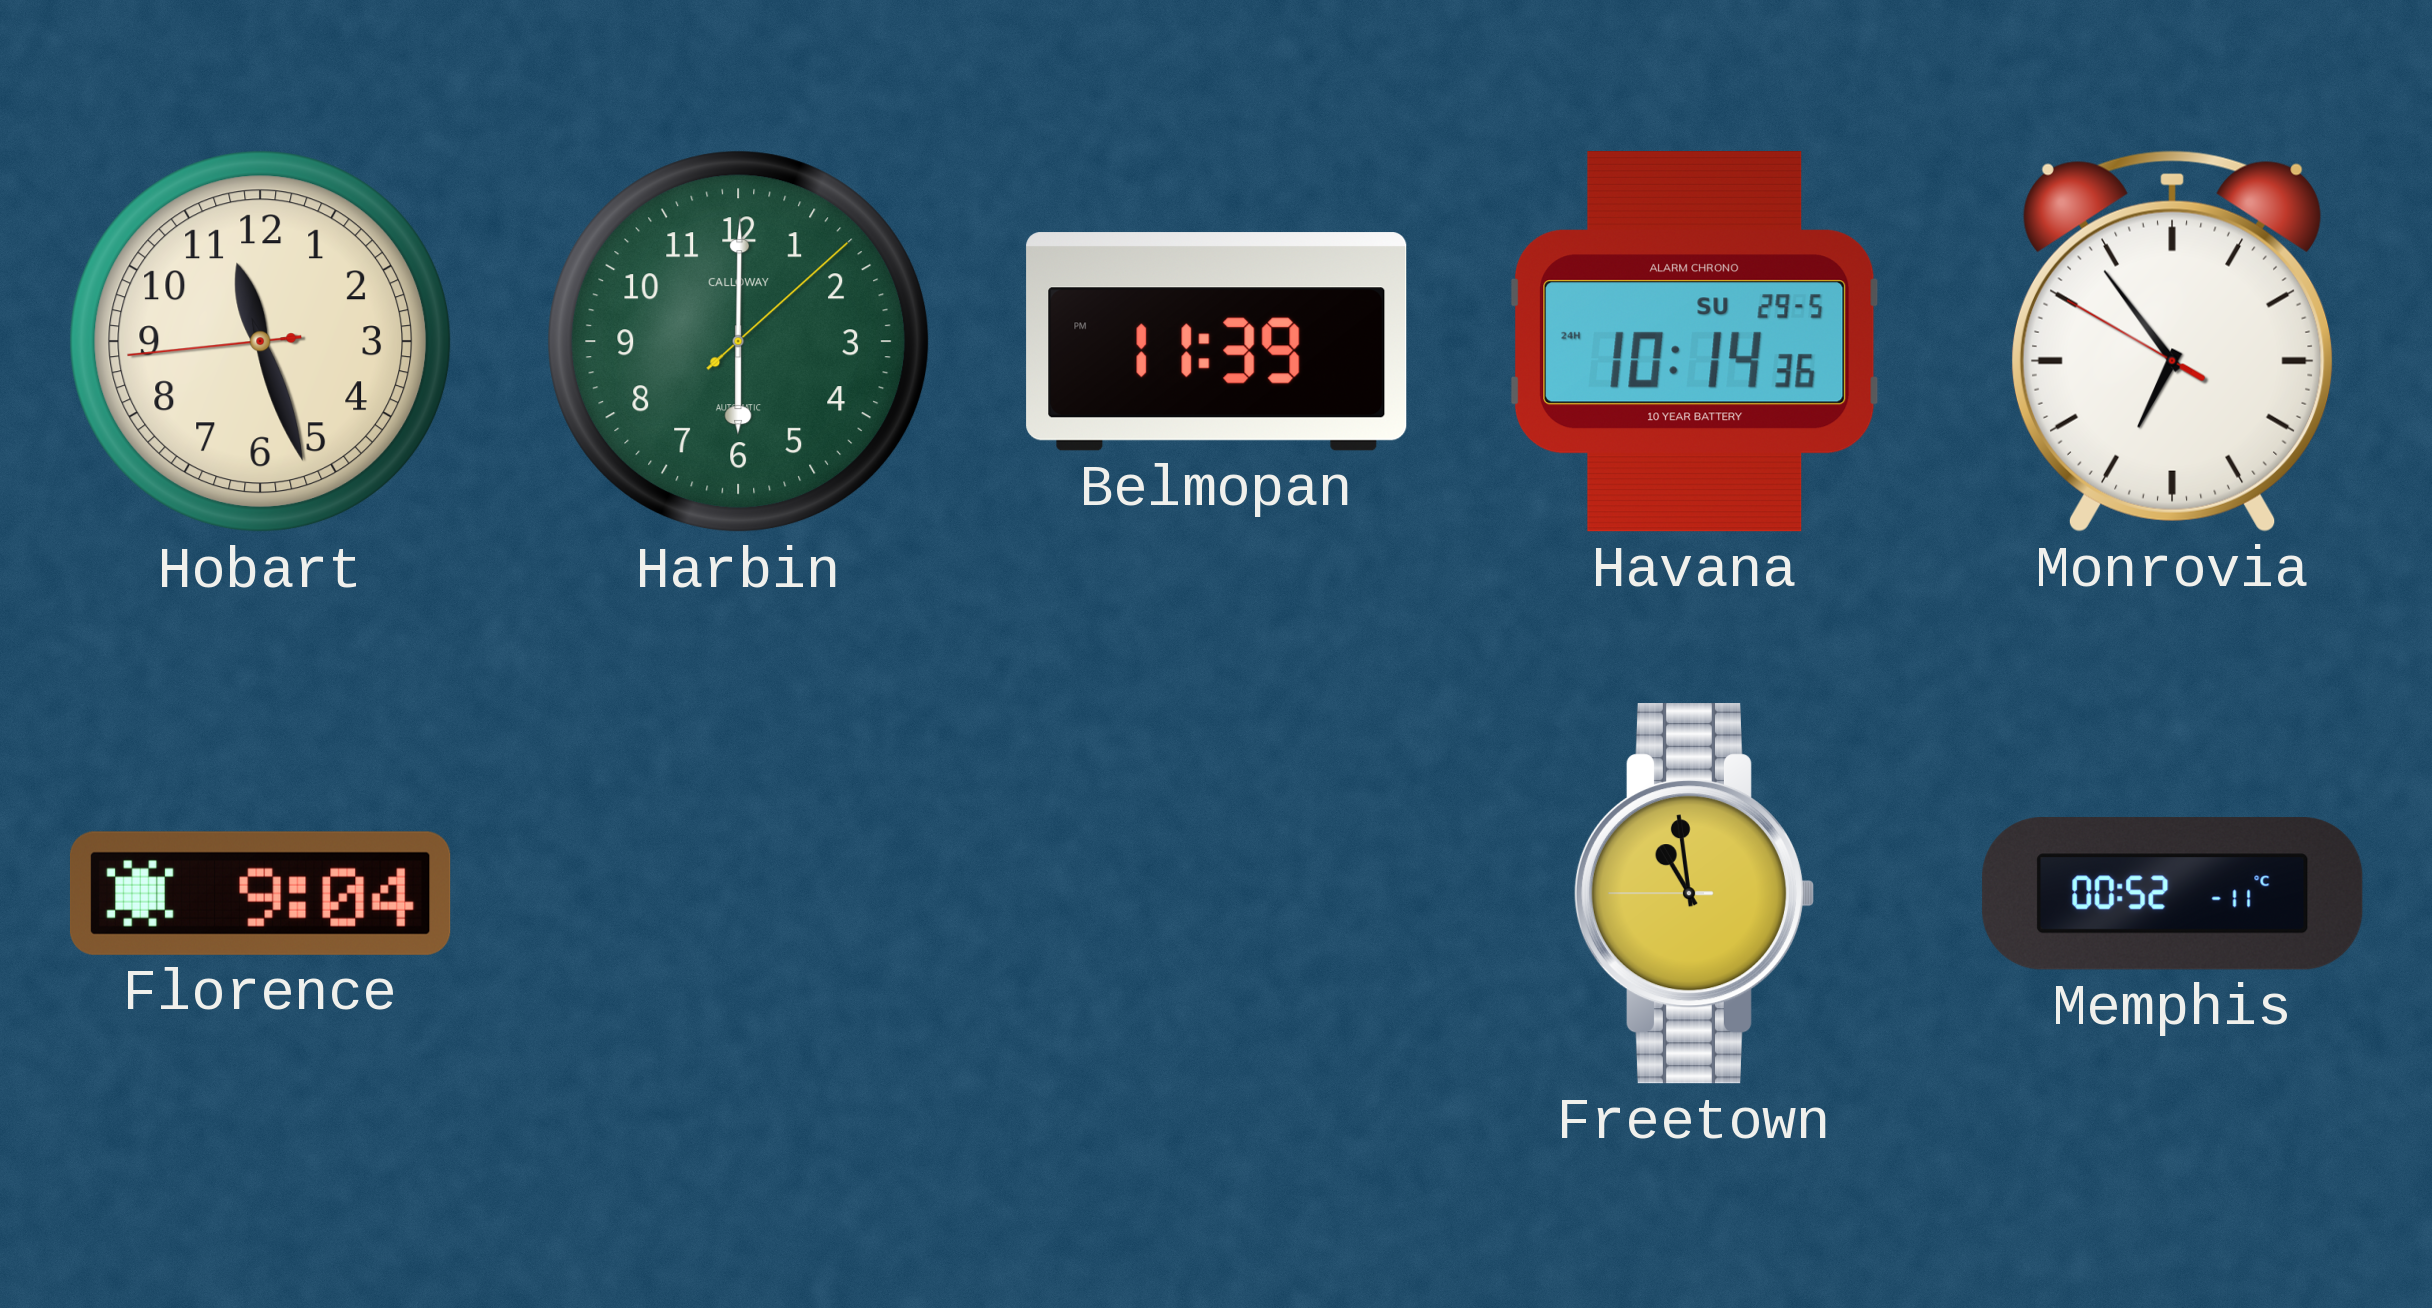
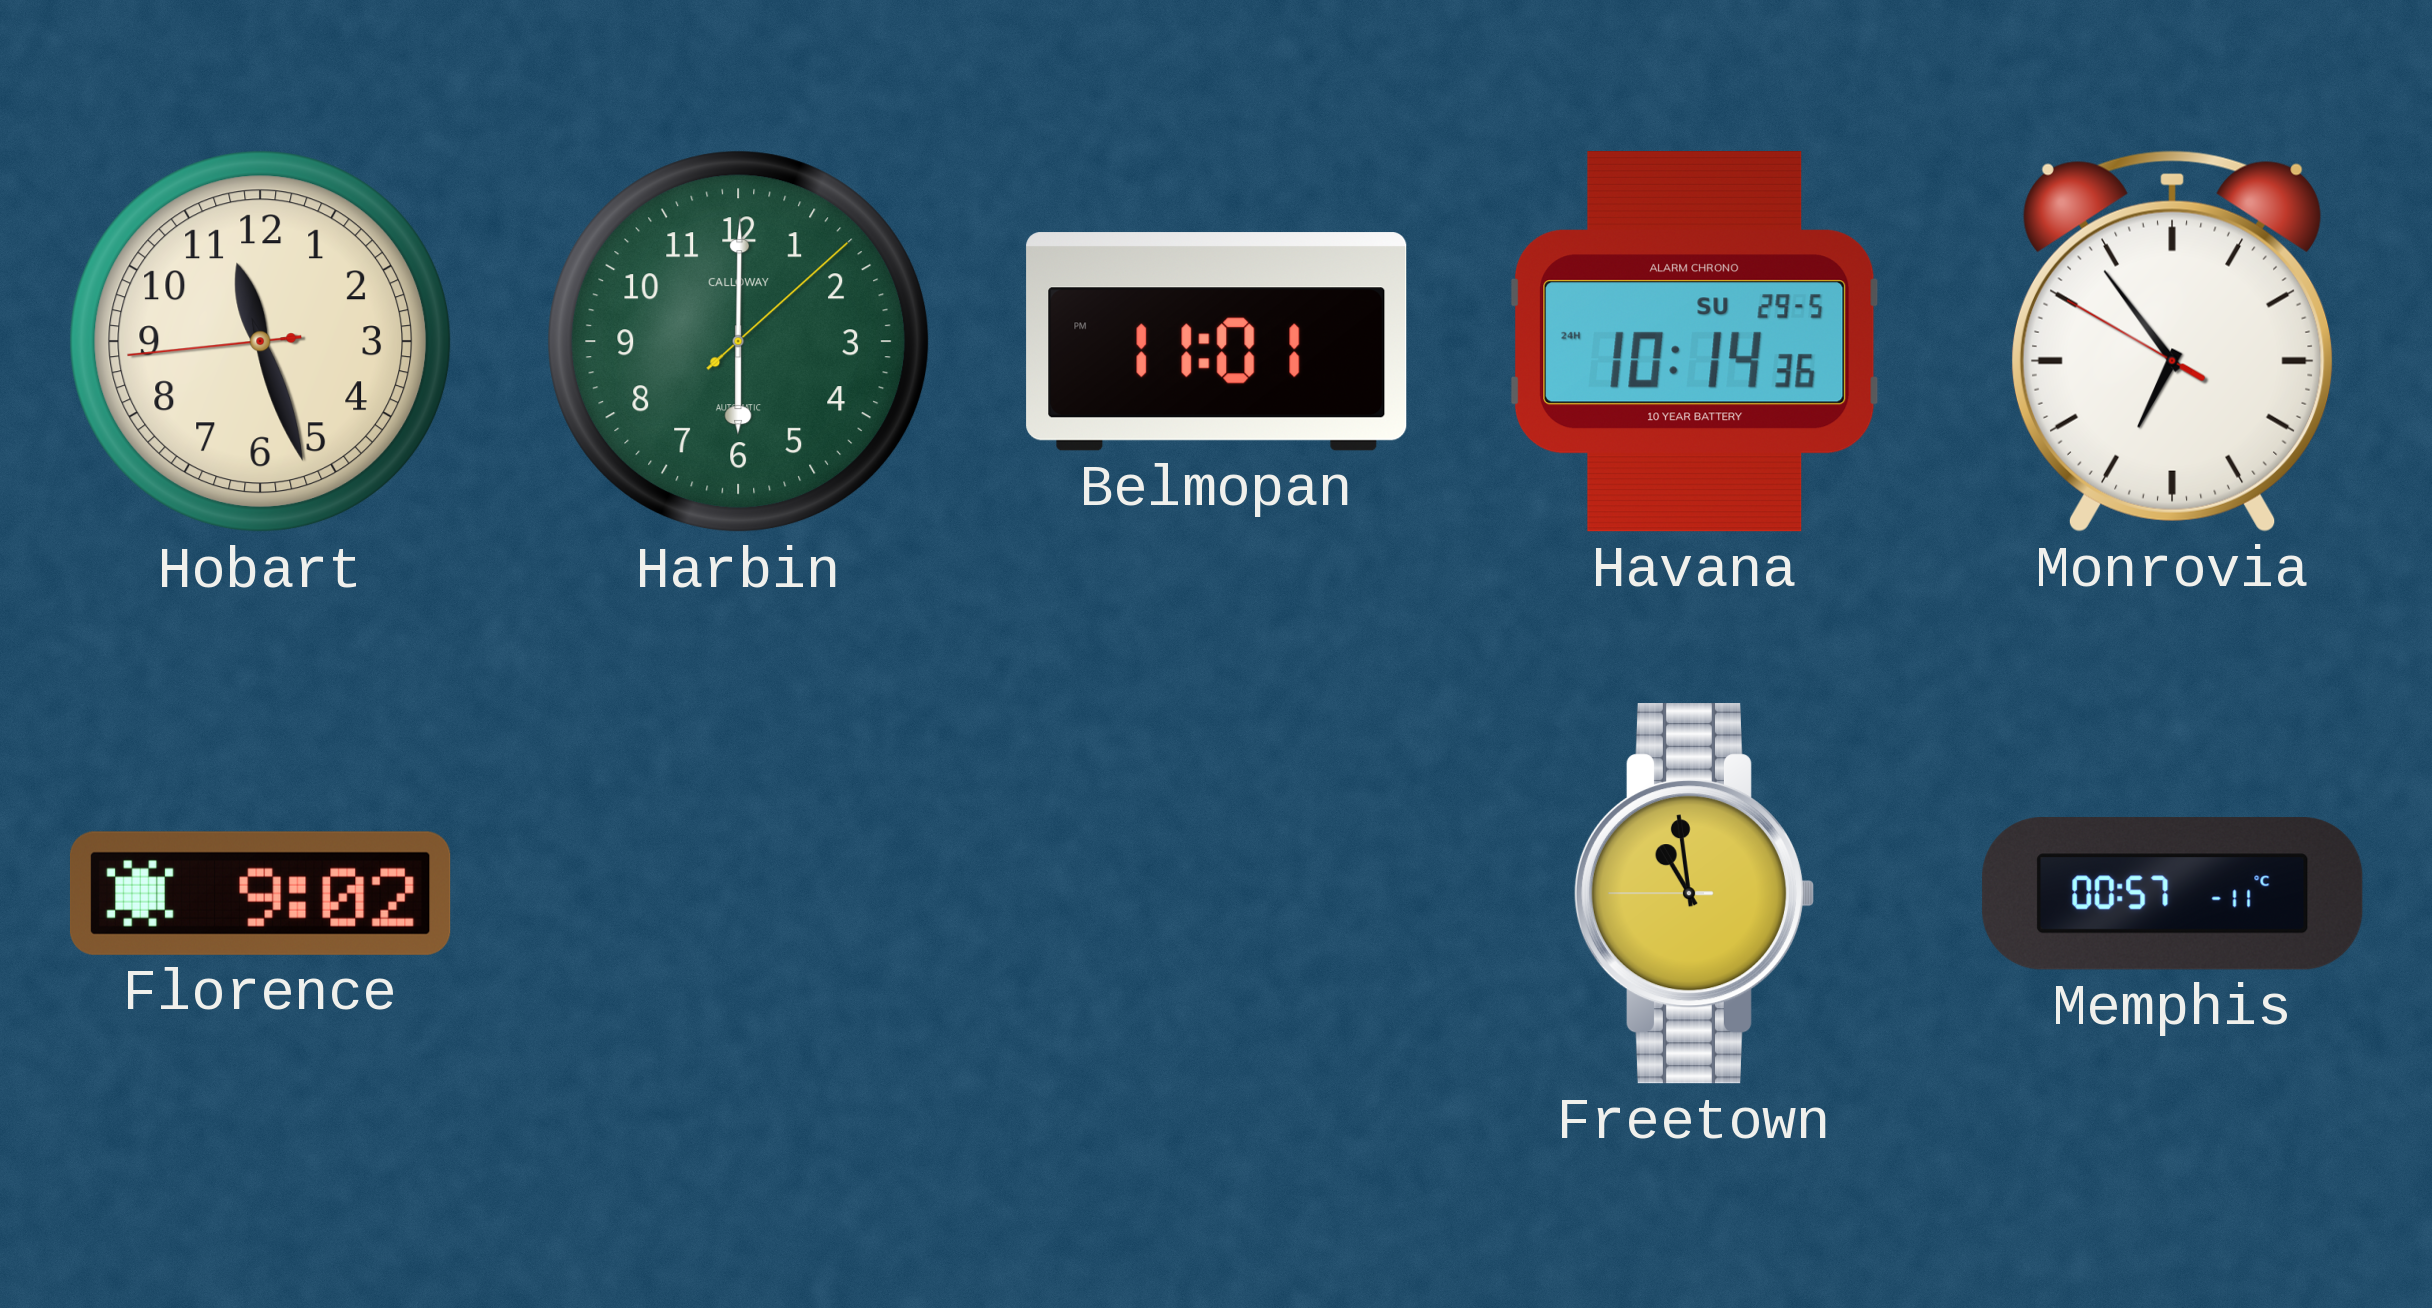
Belmopan: 11:39 -> 11:01
Florence: 9:04 -> 9:02
Memphis: 00:52 -> 00:57
